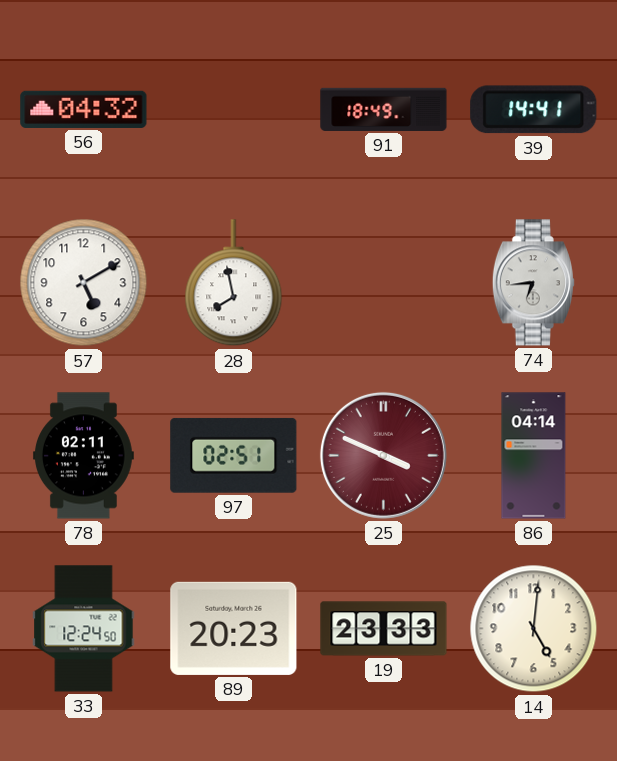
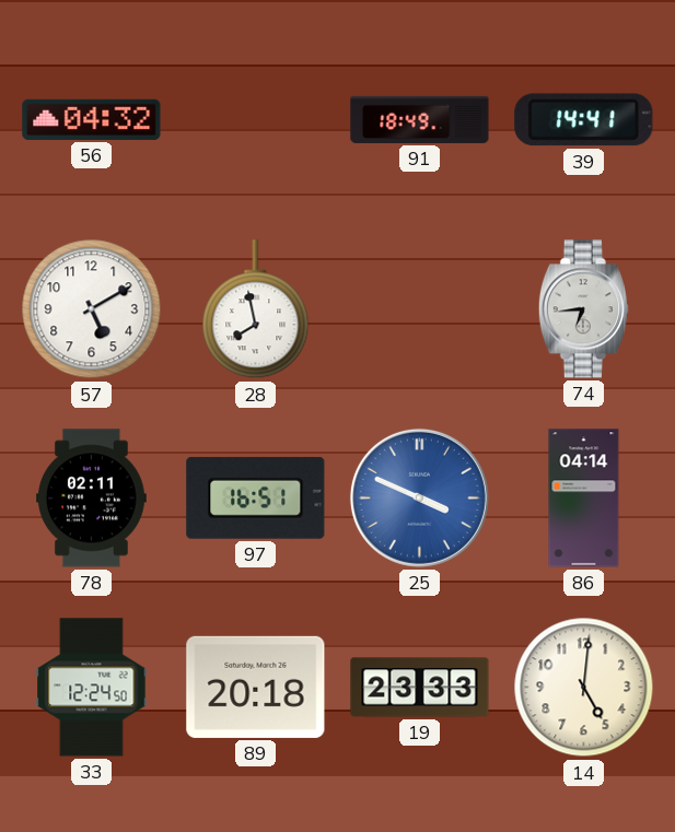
97: 02:51 -> 16:51
25 dial: burgundy -> blue
89: 20:23 -> 20:18
